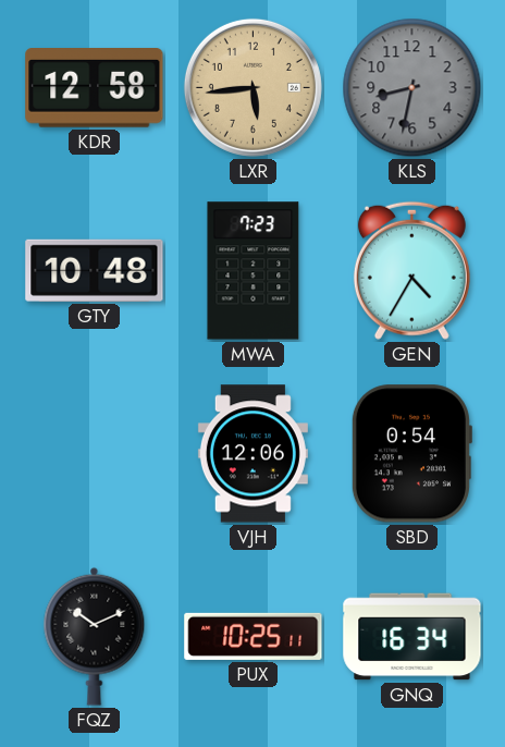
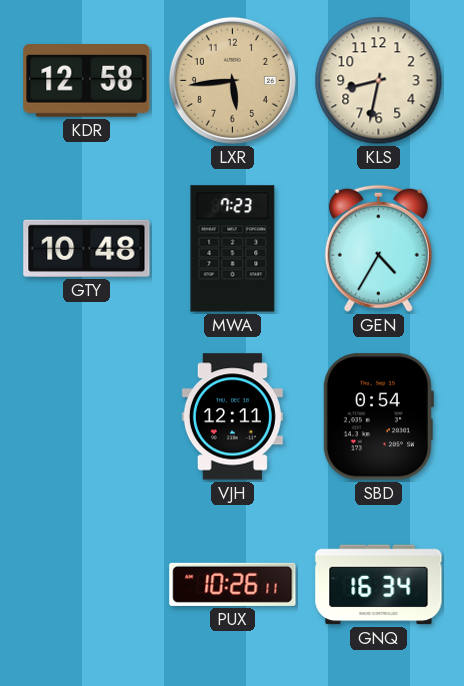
KLS dial: grey -> cream
VJH: 12:06 -> 12:11
FQZ: 10:11 -> none
PUX: 10:25 -> 10:26
